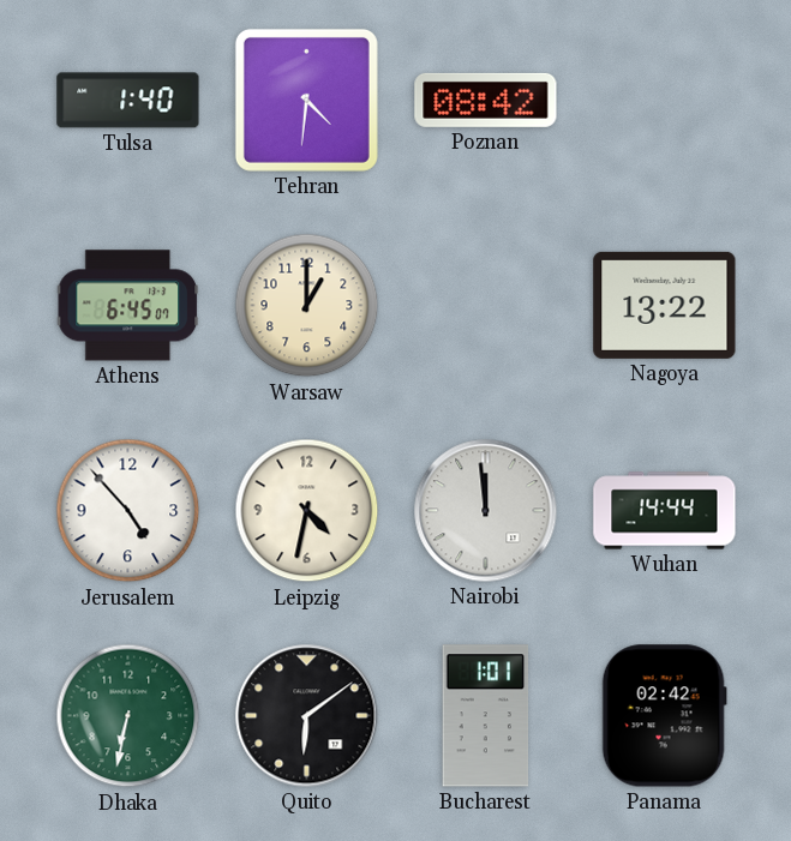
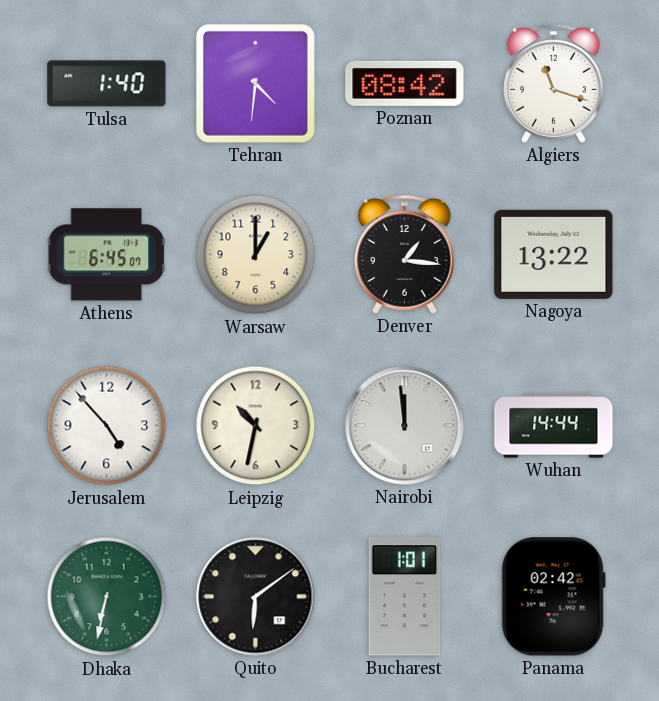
Algiers: none -> 11:18
Denver: none -> 1:16
Leipzig: 4:32 -> 10:32
